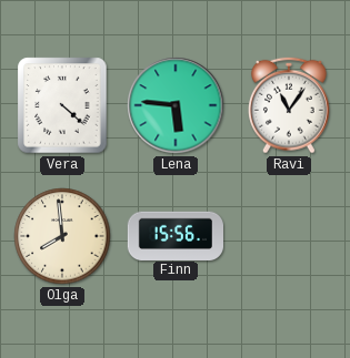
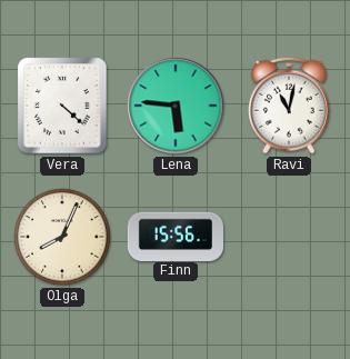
Ravi: 11:06 -> 11:02
Olga: 7:59 -> 8:04
